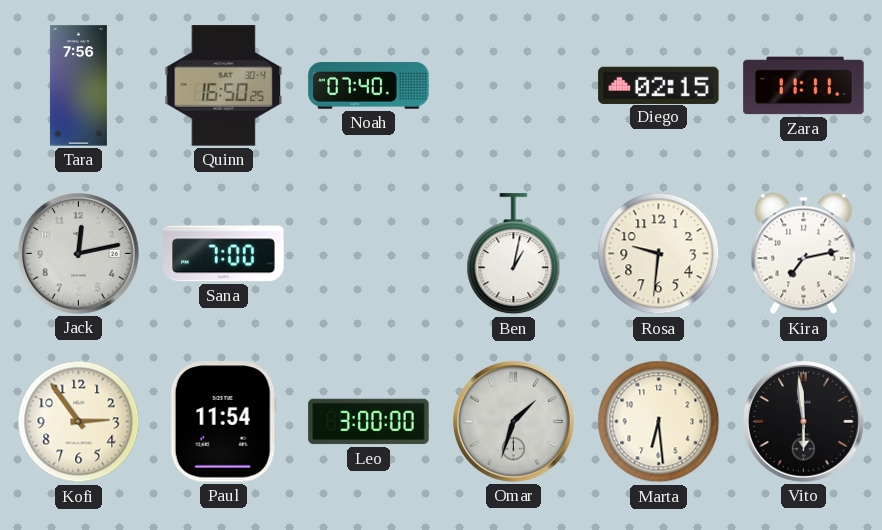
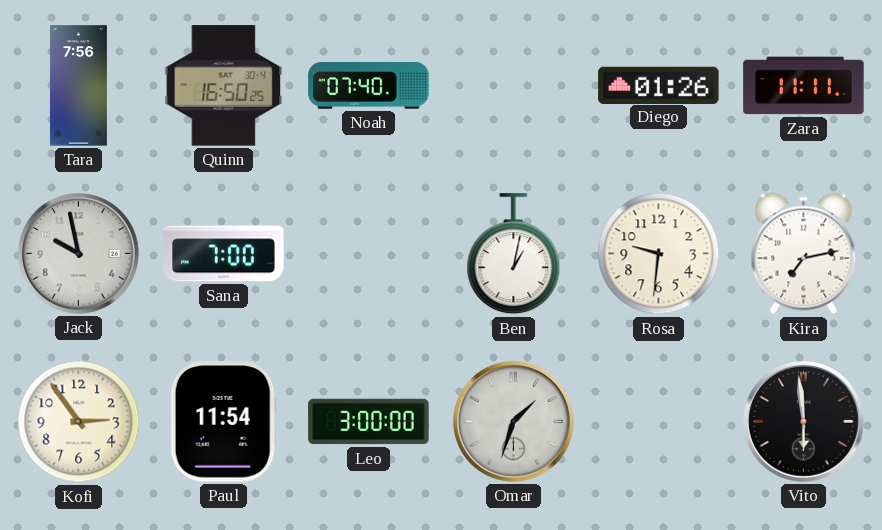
Diego: 02:15 -> 01:26
Jack: 12:13 -> 9:58
Marta: 6:29 -> none
